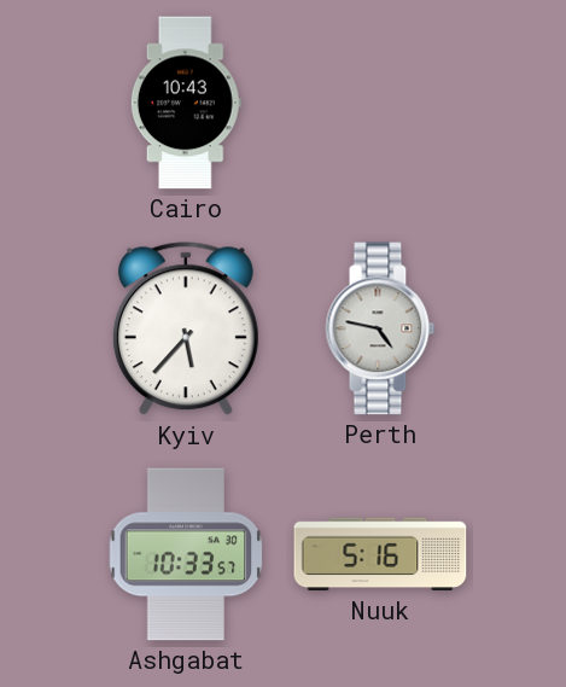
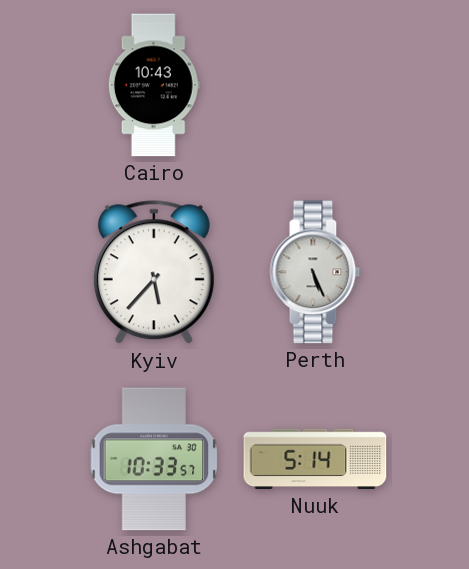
Perth: 4:47 -> 5:26
Nuuk: 5:16 -> 5:14
